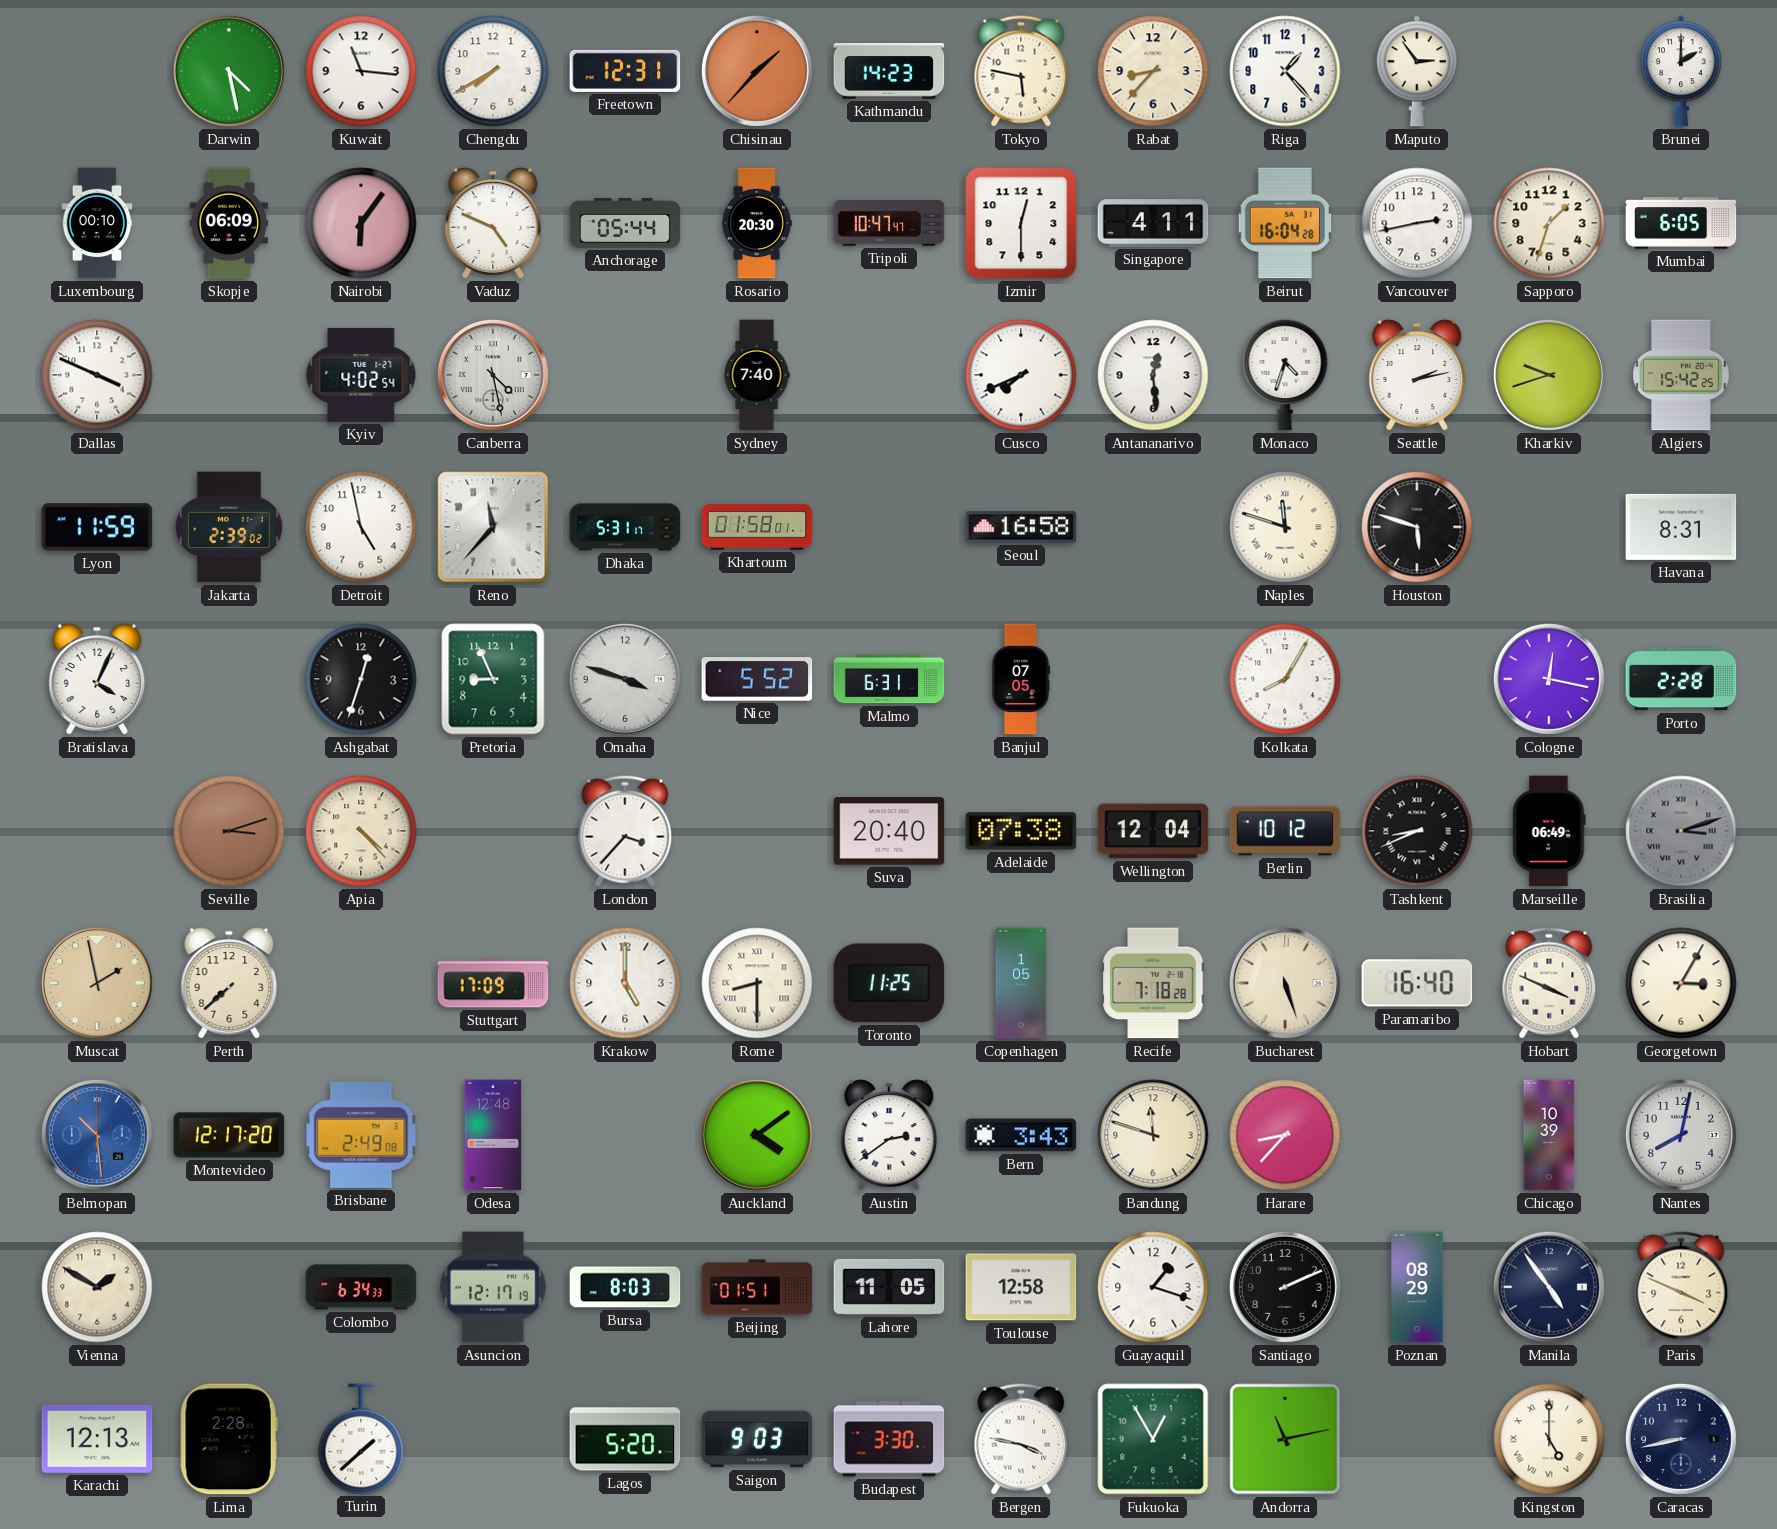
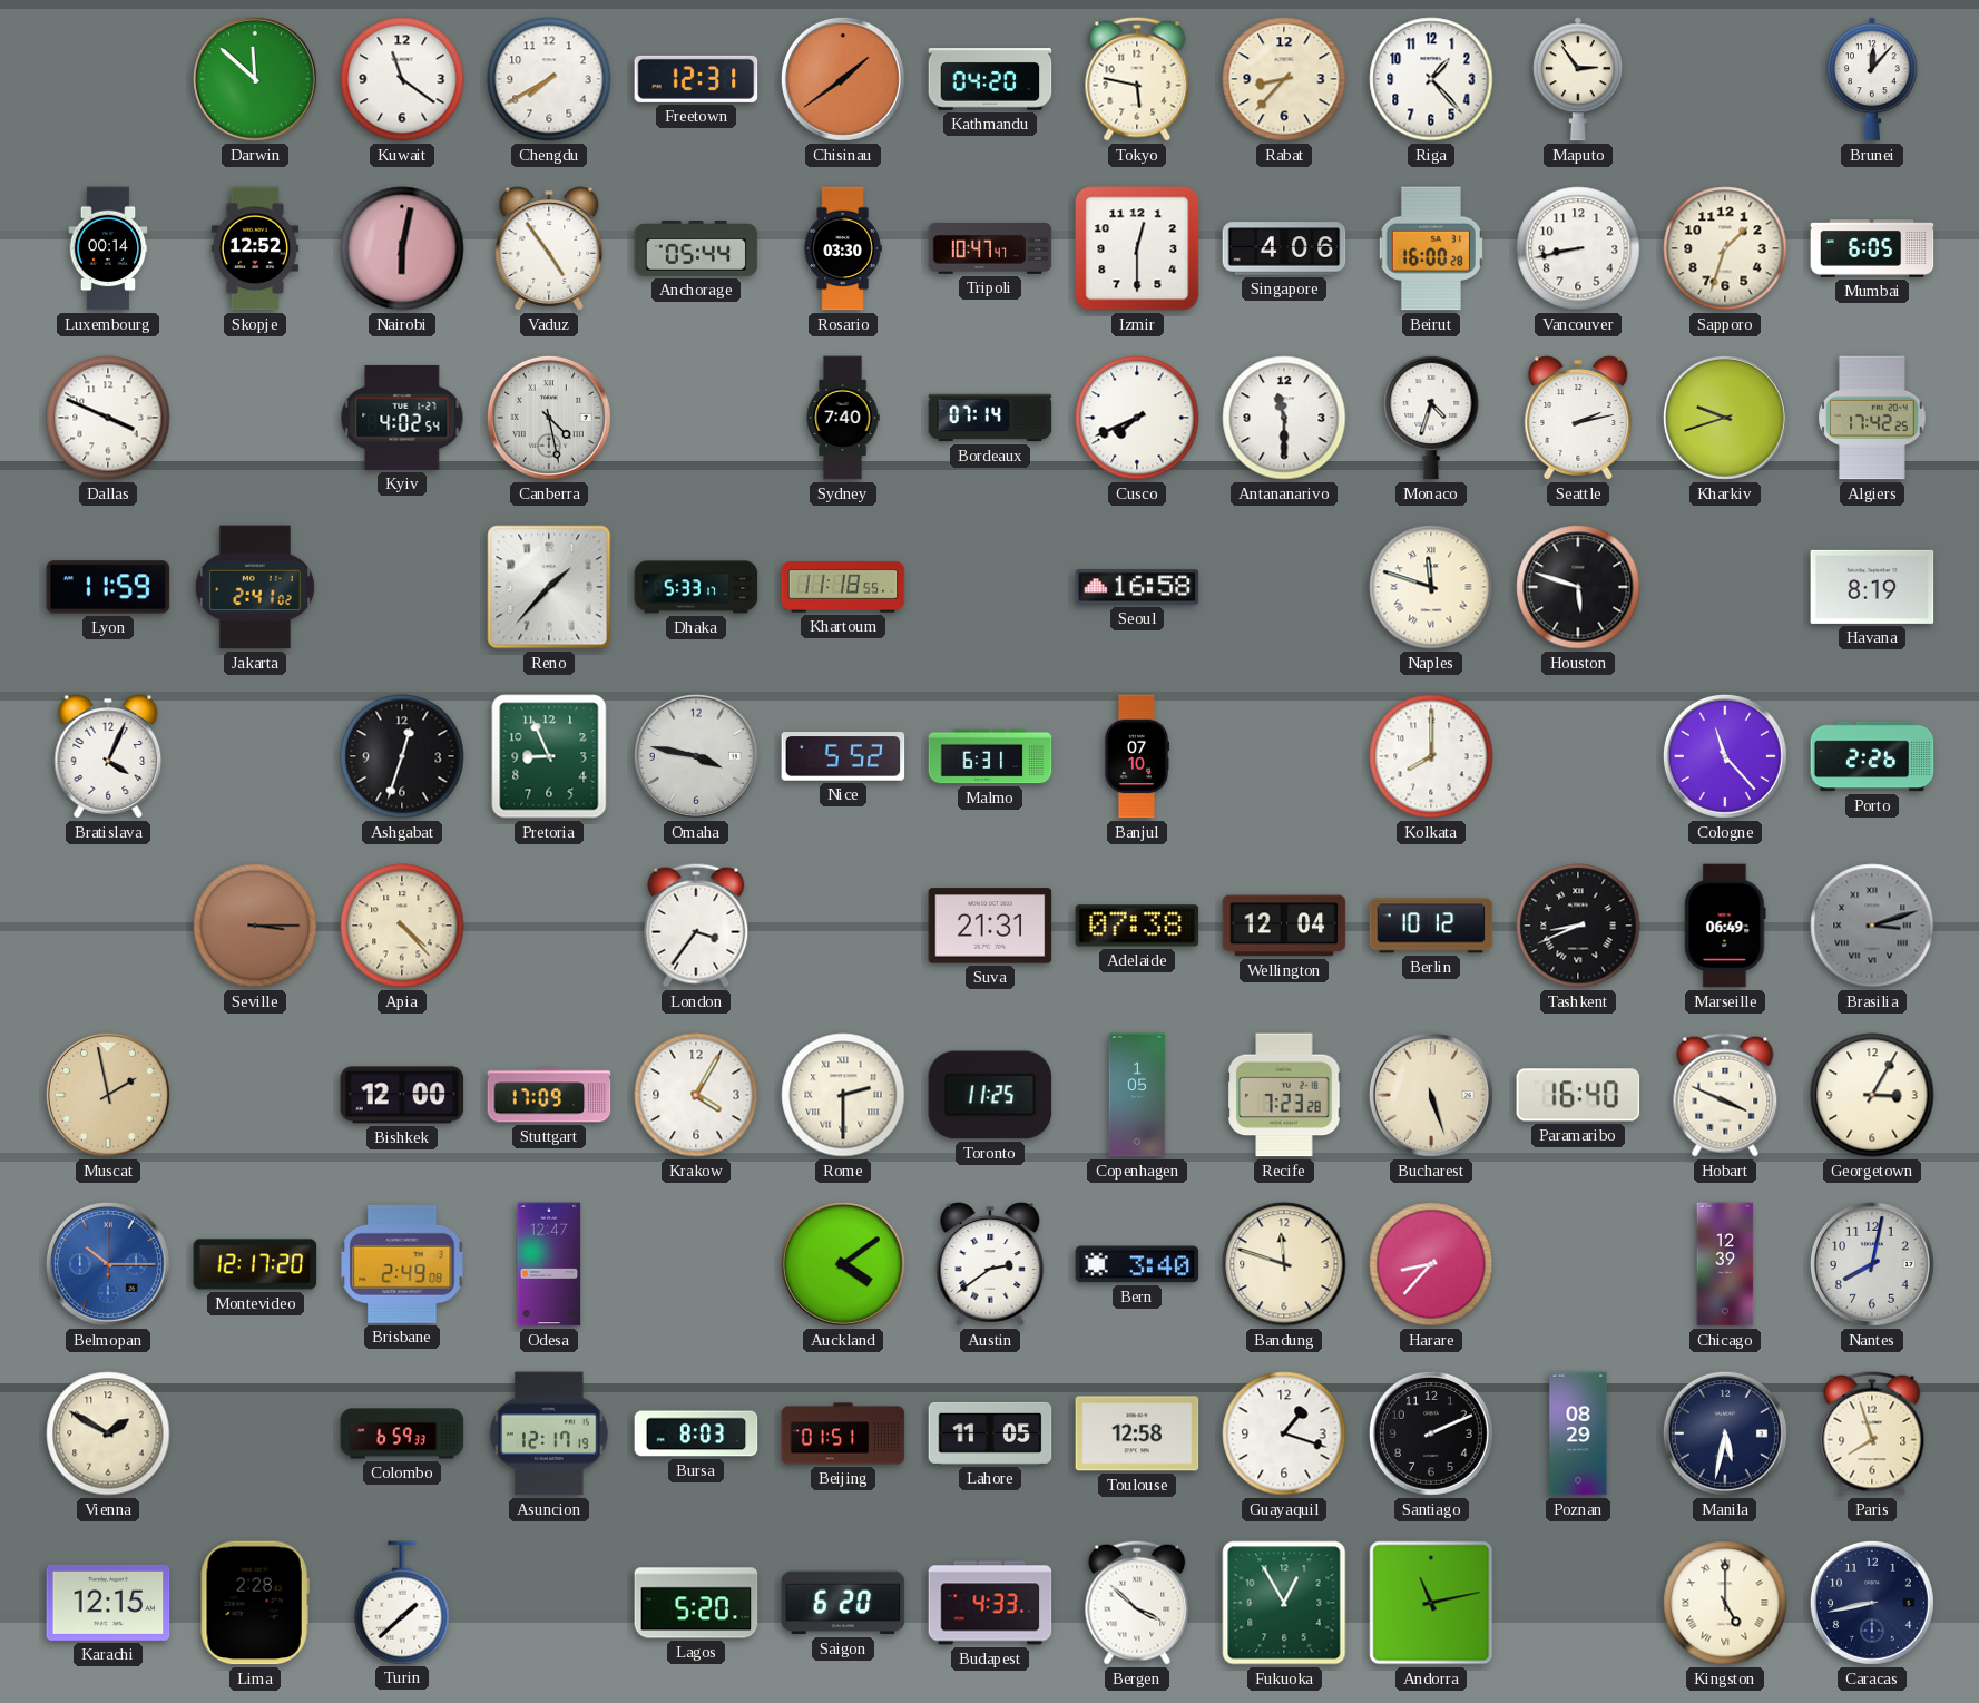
Darwin: 4:28 -> 11:52
Kuwait: 11:16 -> 11:21
Chisinau: 1:37 -> 1:39
Kathmandu: 14:23 -> 04:20
Brunei: 2:00 -> 12:07
Luxembourg: 00:10 -> 00:14
Skopje: 06:09 -> 12:52
Nairobi: 6:06 -> 6:02
Vaduz: 4:49 -> 4:54
Rosario: 20:30 -> 03:30
Singapore: 4:11 -> 4:06
Beirut: 16:04 -> 16:00
Vancouver: 2:43 -> 8:43
Bordeaux: none -> 07:14
Antananarivo: 12:29 -> 11:30
Algiers: 15:42 -> 17:42
Jakarta: 2:39 -> 2:41
Detroit: 4:58 -> none
Reno: 11:37 -> 1:37
Dhaka: 5:31 -> 5:33
Khartoum: 01:58 -> 11:18
Havana: 8:31 -> 8:19
Omaha: 3:48 -> 3:47
Banjul: 07:05 -> 07:10
Kolkata: 8:05 -> 8:00
Cologne: 12:17 -> 11:23
Porto: 2:28 -> 2:26
Seville: 3:12 -> 3:15
London: 3:37 -> 3:36
Suva: 20:40 -> 21:31
Perth: 7:38 -> none
Bishkek: none -> 12:00
Krakow: 5:00 -> 4:05
Rome: 8:30 -> 2:30
Recife: 7:18 -> 7:23
Belmopan: 10:29 -> 10:15
Odesa: 12:48 -> 12:47
Bern: 3:43 -> 3:40
Chicago: 10:39 -> 12:39
Colombo: 6:34 -> 6:59
Manila: 4:54 -> 5:32
Paris: 3:49 -> 7:57
Karachi: 12:13 -> 12:15
Saigon: 9:03 -> 6:20
Budapest: 3:30 -> 4:33
Bergen: 3:47 -> 3:52
